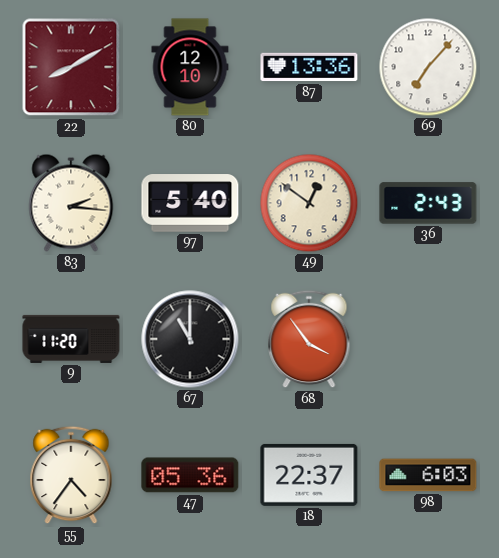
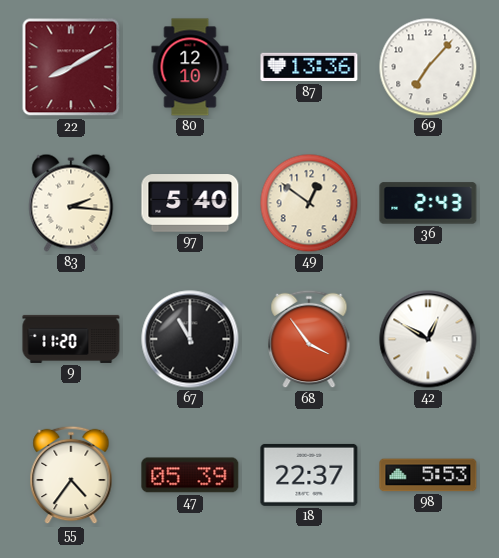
42: none -> 12:50
47: 05:36 -> 05:39
98: 6:03 -> 5:53
